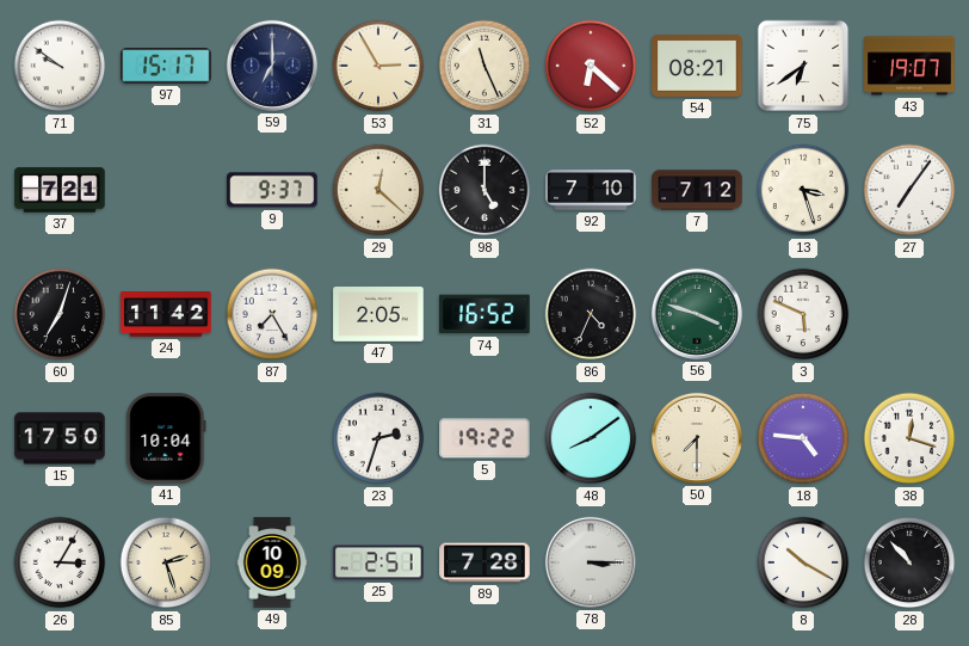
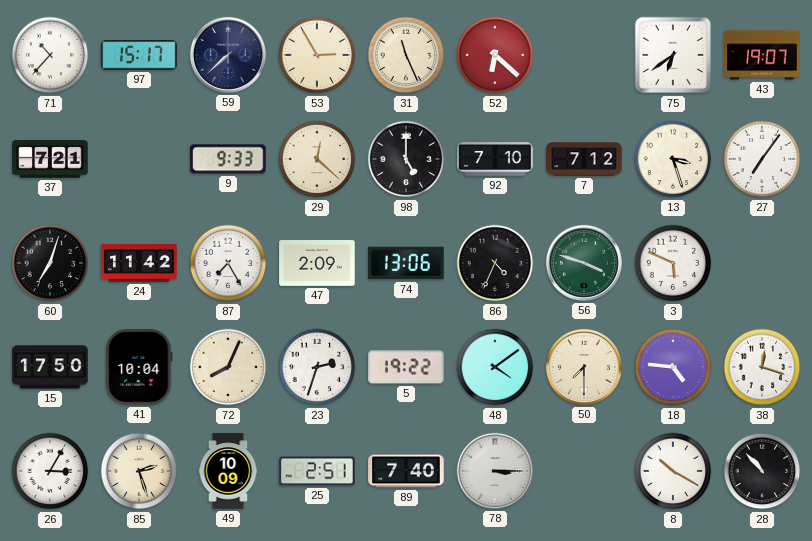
71: 9:51 -> 10:37
59: 7:00 -> 7:38
54: 08:21 -> none
9: 9:37 -> 9:33
47: 2:05 -> 2:09
74: 16:52 -> 13:06
72: none -> 8:04
48: 8:09 -> 4:09
89: 7:28 -> 7:40
